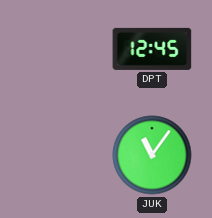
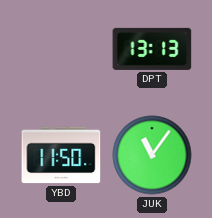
DPT: 12:45 -> 13:13
YBD: none -> 11:50
